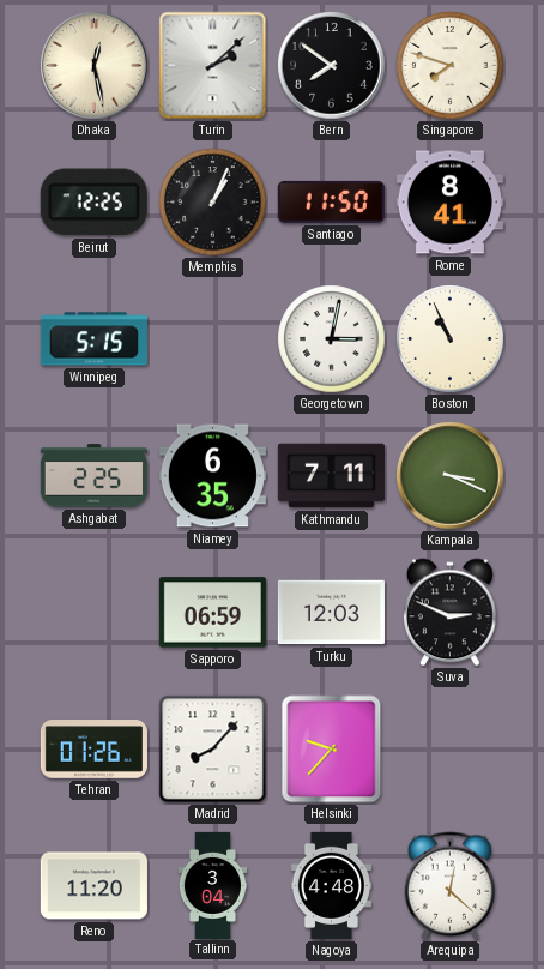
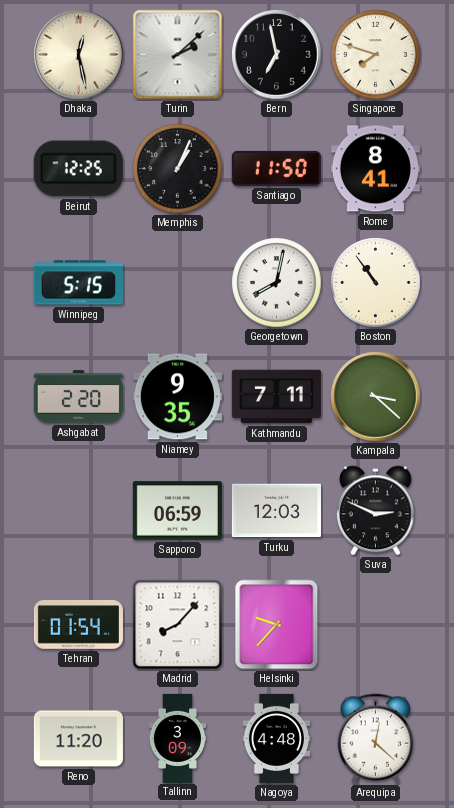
Bern: 7:51 -> 6:58
Georgetown: 3:02 -> 8:02
Boston: 10:56 -> 10:54
Ashgabat: 2:25 -> 2:20
Niamey: 6:35 -> 9:35
Kampala: 3:19 -> 3:22
Tehran: 01:26 -> 01:54
Tallinn: 3:04 -> 3:09
